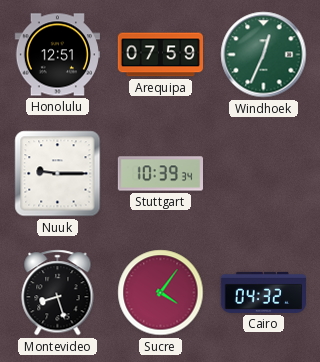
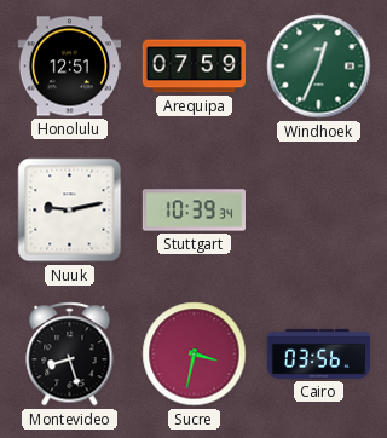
Nuuk: 9:15 -> 9:13
Sucre: 4:06 -> 3:32
Cairo: 04:32 -> 03:56
